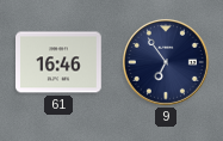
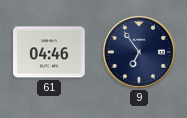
61: 16:46 -> 04:46
